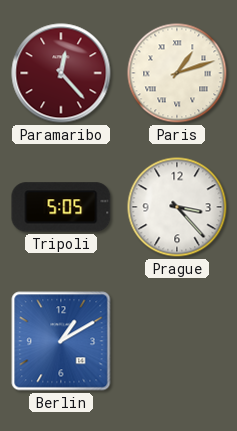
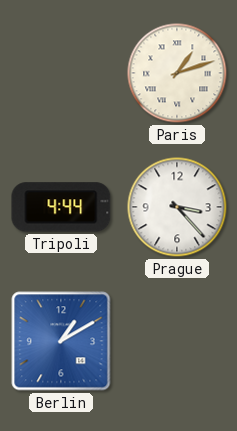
Paramaribo: 12:23 -> none
Tripoli: 5:05 -> 4:44
